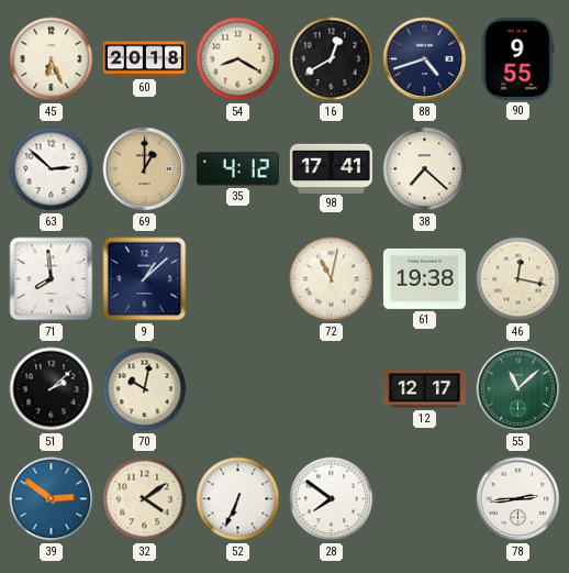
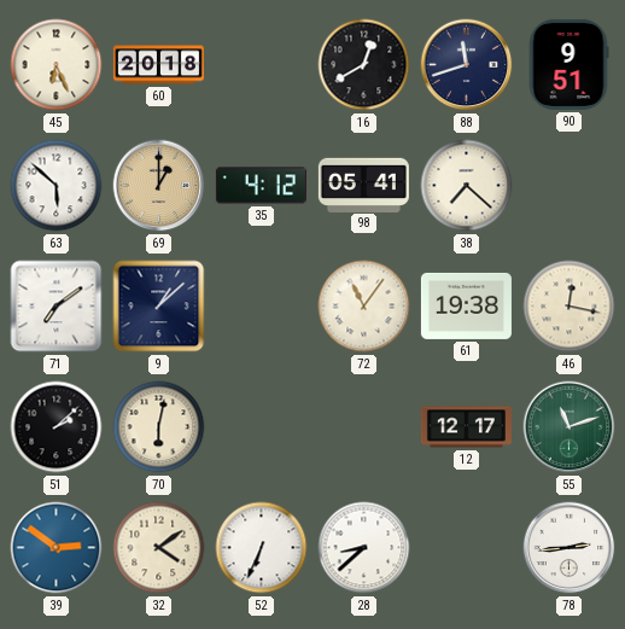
54: 8:20 -> none
88: 4:42 -> 11:42
90: 9:55 -> 9:51
63: 2:52 -> 5:52
98: 17:41 -> 05:41
71: 7:59 -> 7:09
72: 11:02 -> 11:06
70: 10:02 -> 6:02
55: 11:08 -> 11:12
28: 7:51 -> 8:38
